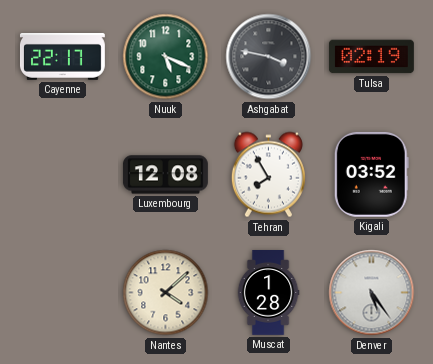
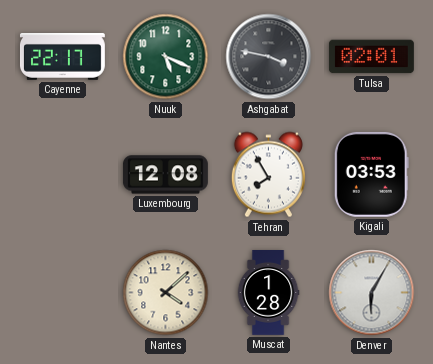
Tulsa: 02:19 -> 02:01
Kigali: 03:52 -> 03:53
Denver: 5:24 -> 6:05
